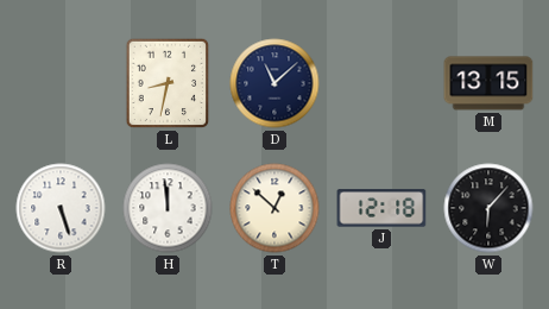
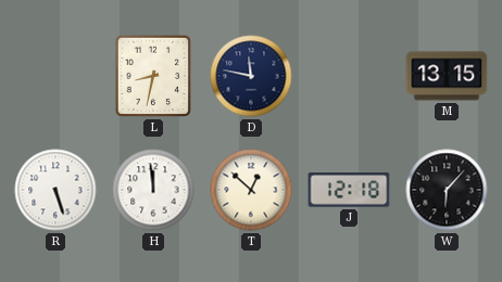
D: 11:08 -> 11:47
